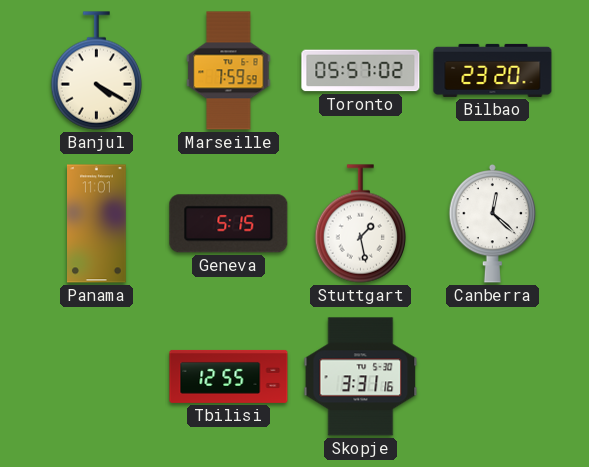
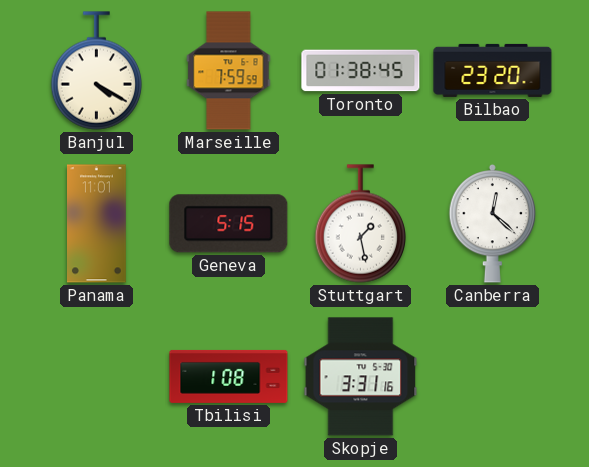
Toronto: 05:57 -> 01:38
Tbilisi: 12:55 -> 1:08
